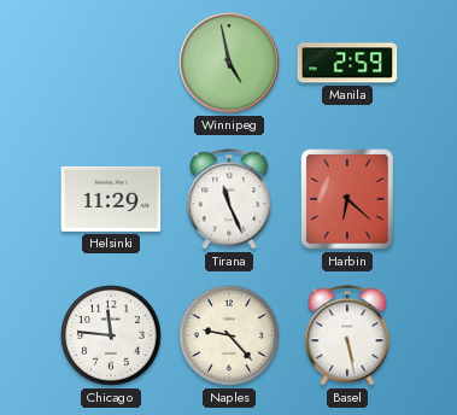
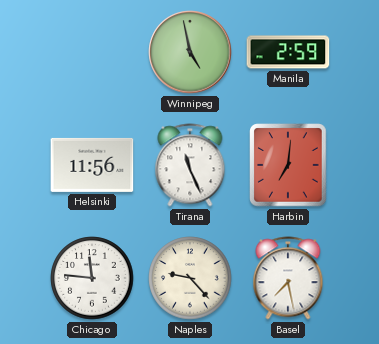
Helsinki: 11:29 -> 11:56
Harbin: 6:22 -> 7:01
Basel: 5:28 -> 7:28
